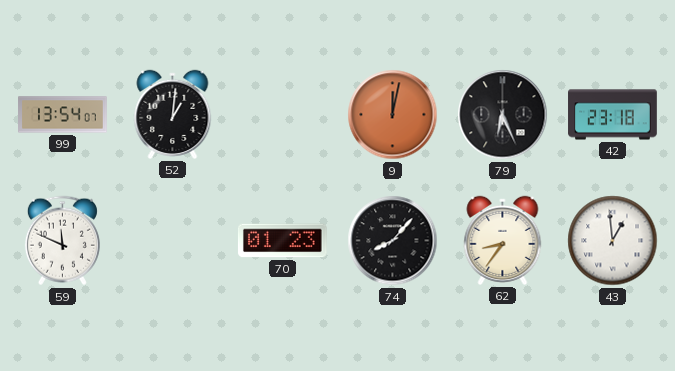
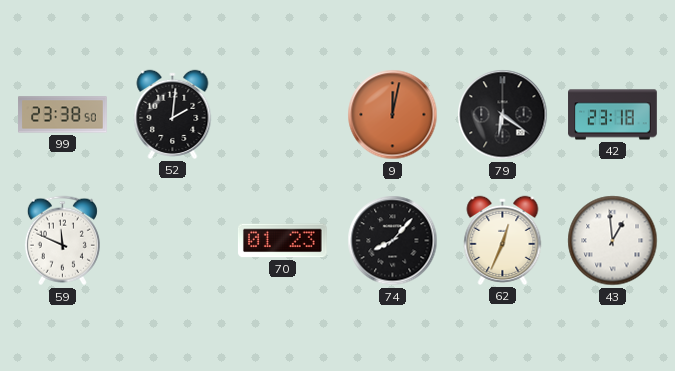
99: 13:54 -> 23:38
52: 1:01 -> 2:01
79: 6:26 -> 6:21
62: 8:36 -> 12:34
